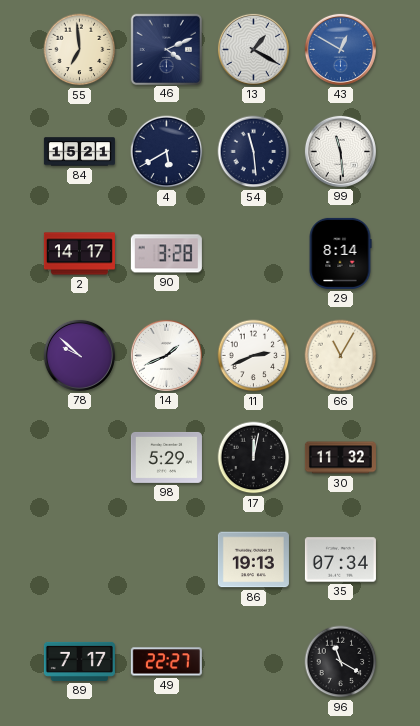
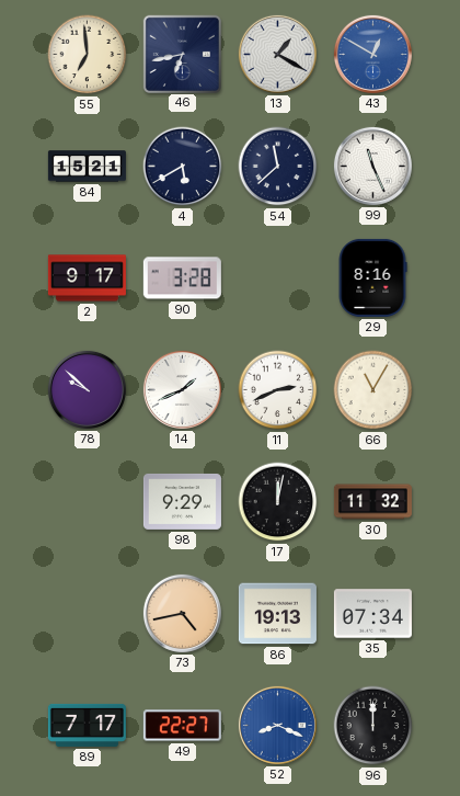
46: 4:11 -> 6:43
54: 11:29 -> 11:38
99: 11:29 -> 11:26
2: 14:17 -> 9:17
29: 8:14 -> 8:16
98: 5:29 -> 9:29
73: none -> 4:43
52: none -> 8:19
96: 11:20 -> 12:00
